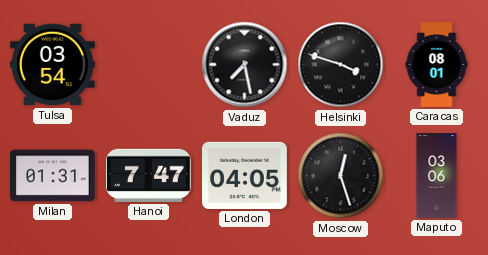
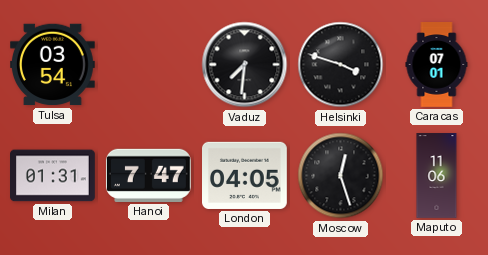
Vaduz: 7:28 -> 7:31
Caracas: 08:01 -> 07:01
Maputo: 03:06 -> 11:06
